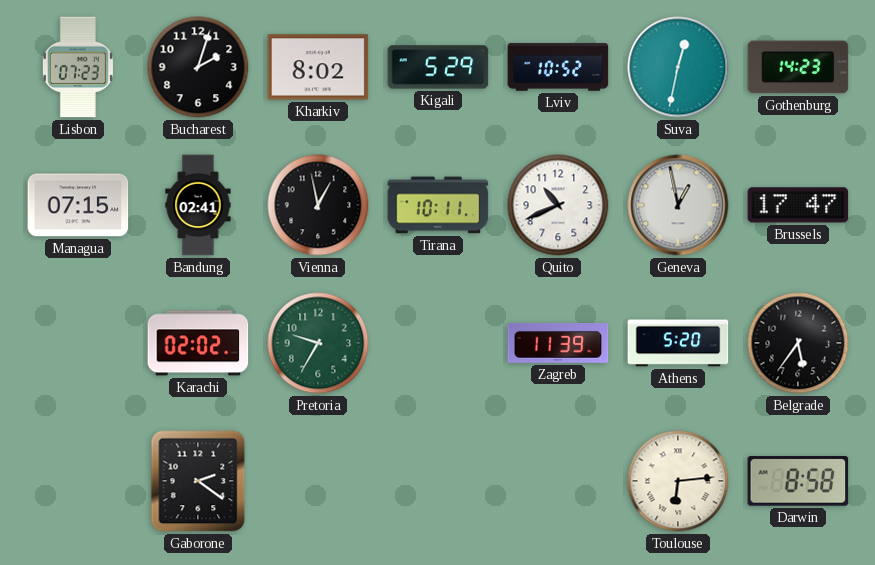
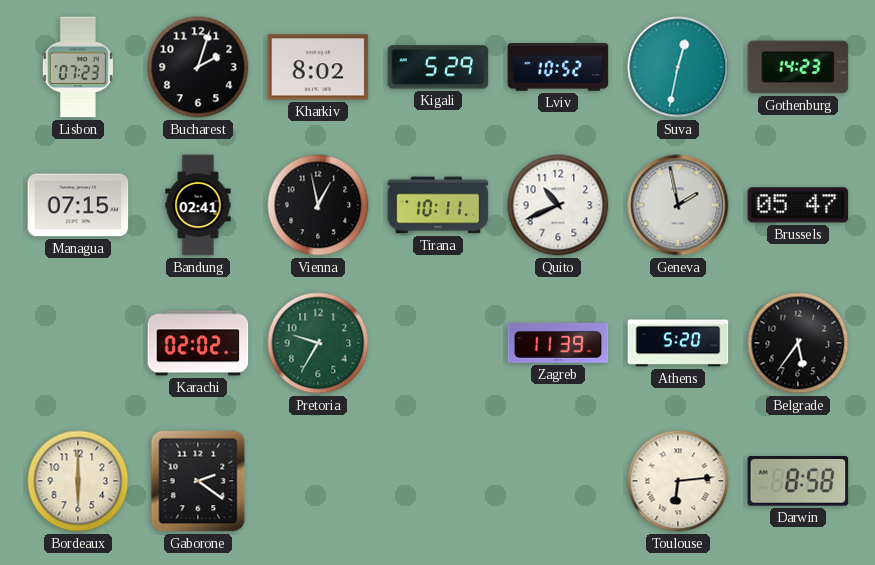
Geneva: 12:58 -> 1:58
Brussels: 17:47 -> 05:47
Bordeaux: none -> 6:00
